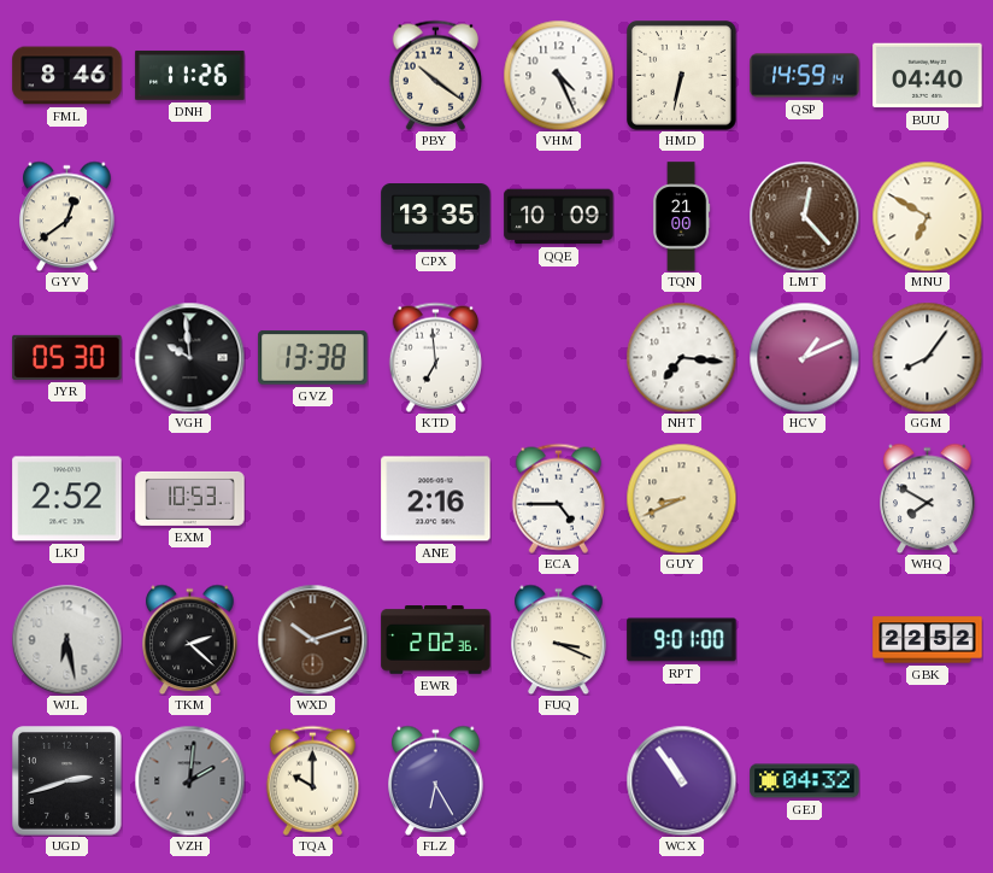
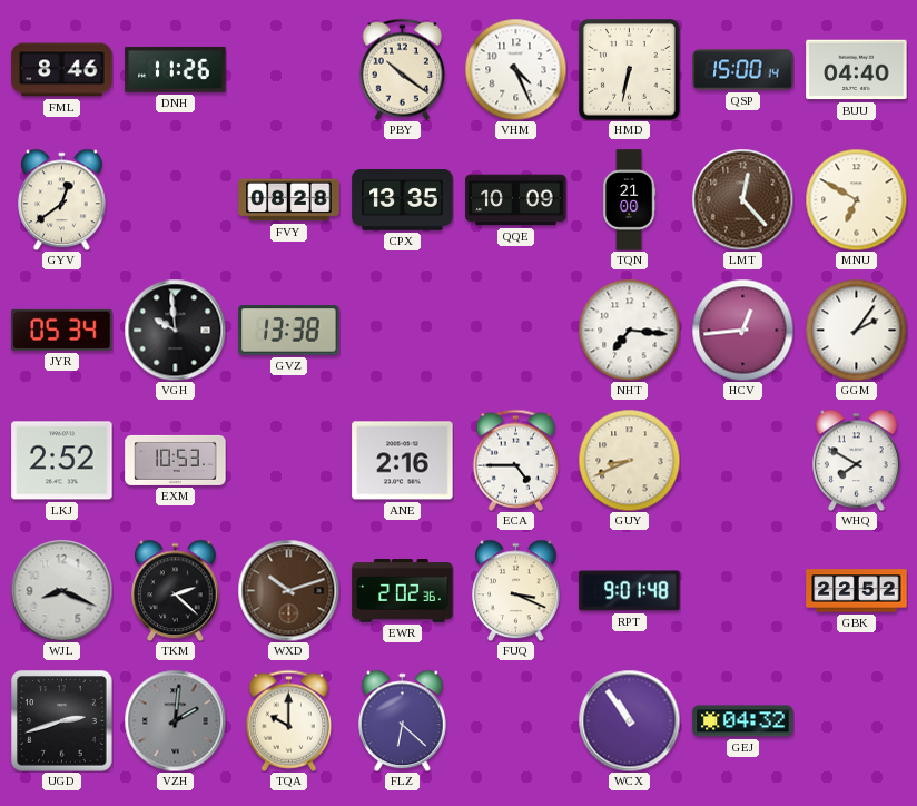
QSP: 14:59 -> 15:00
FVY: none -> 08:28
JYR: 05:30 -> 05:34
KTD: 6:59 -> none
HCV: 1:11 -> 12:44
GGM: 8:06 -> 2:06
WJL: 6:28 -> 8:19
RPT: 9:01:00 -> 9:01:48
FLZ: 6:25 -> 6:22
